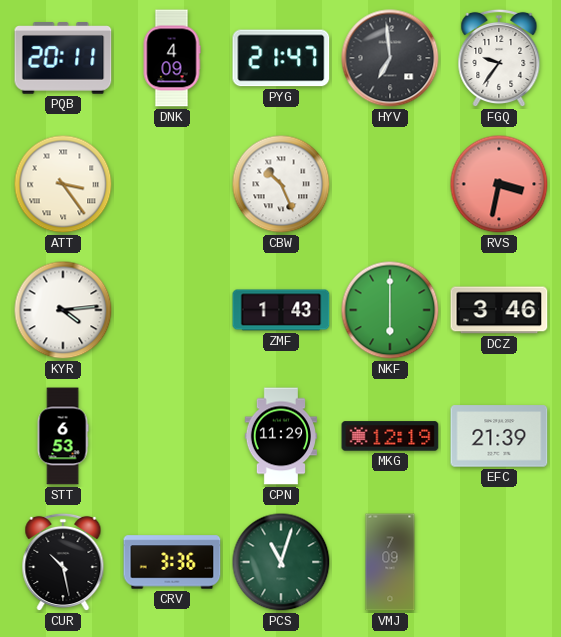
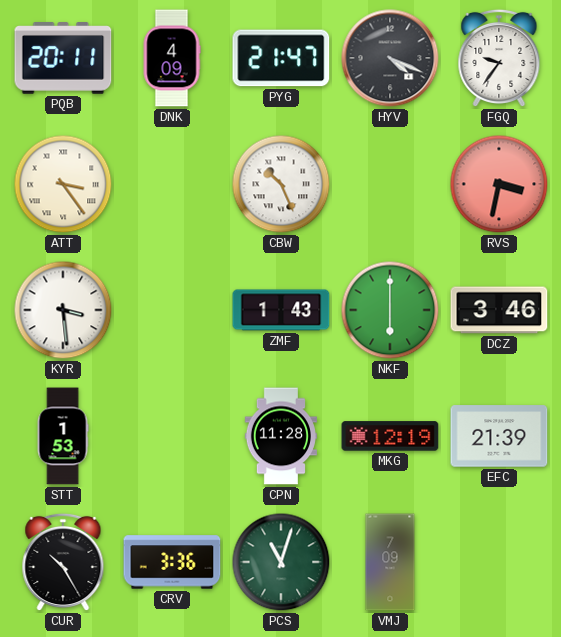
HYV: 6:59 -> 4:19
KYR: 4:14 -> 3:29
STT: 6:53 -> 1:53
CPN: 11:29 -> 11:28
CUR: 10:28 -> 10:25
